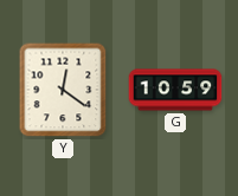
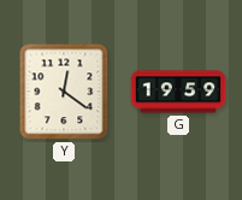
G: 10:59 -> 19:59
